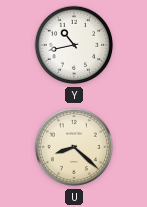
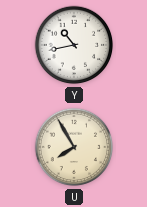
U: 8:22 -> 7:55
